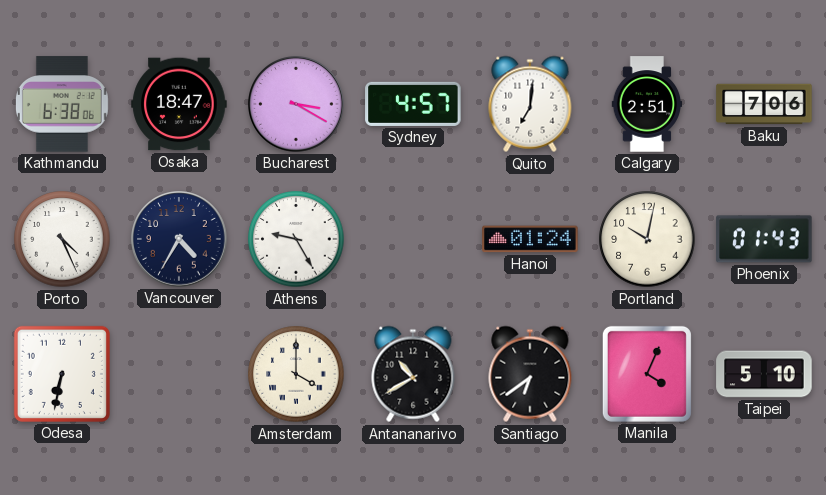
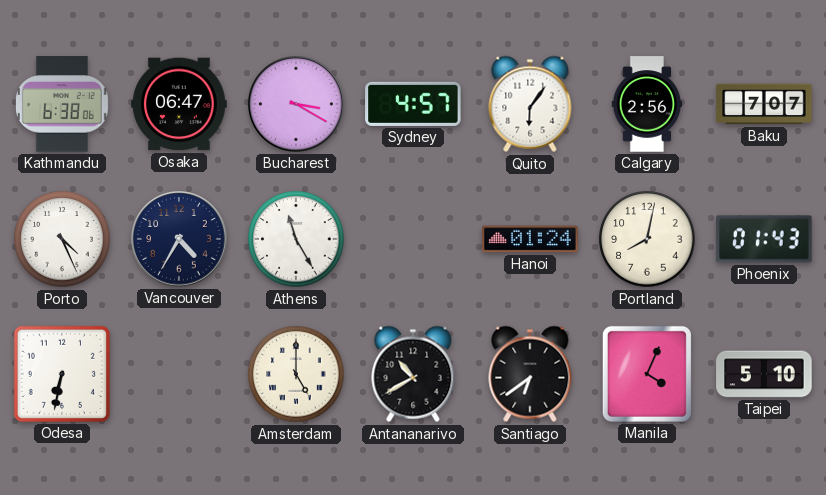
Osaka: 18:47 -> 06:47
Quito: 7:01 -> 6:06
Calgary: 2:51 -> 2:56
Baku: 7:06 -> 7:07
Athens: 9:25 -> 11:25
Portland: 10:02 -> 8:02
Amsterdam: 4:00 -> 5:00
